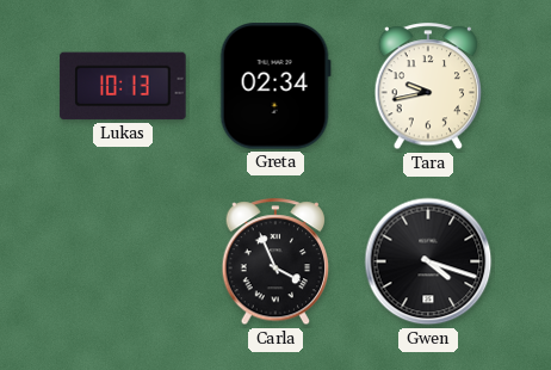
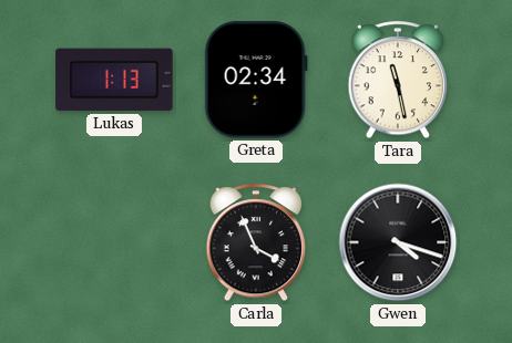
Lukas: 10:13 -> 1:13
Tara: 9:43 -> 11:28
